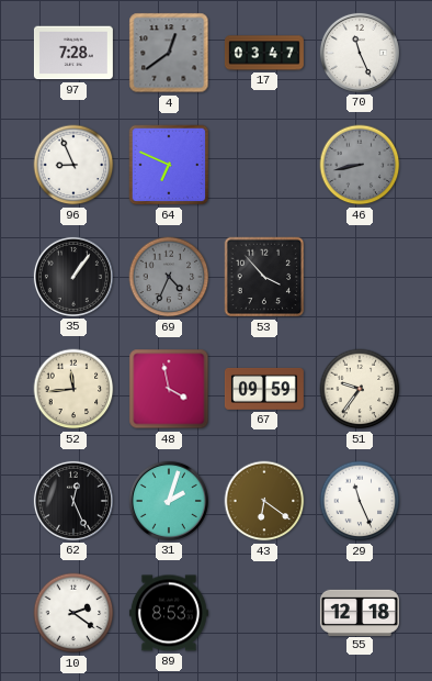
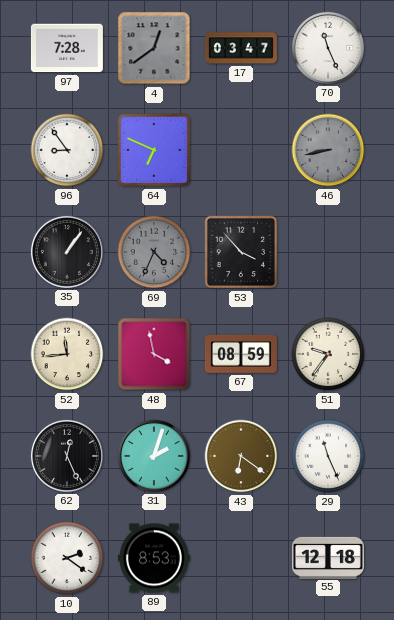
96: 8:56 -> 8:54
67: 09:59 -> 08:59
